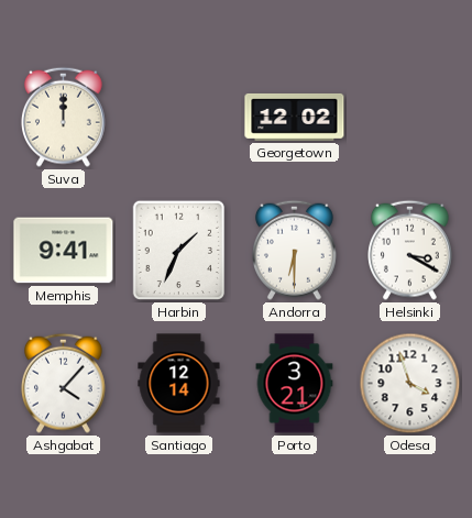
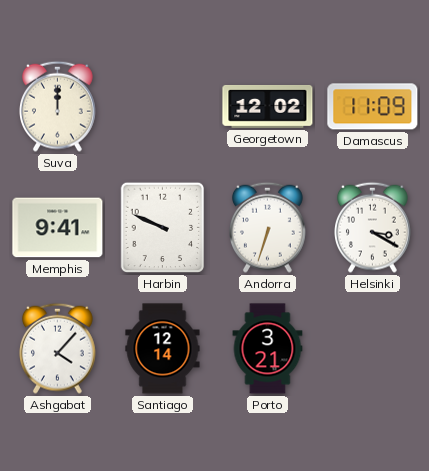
Damascus: none -> 11:09
Harbin: 1:34 -> 9:49
Andorra: 6:30 -> 6:33
Odesa: 3:57 -> none
